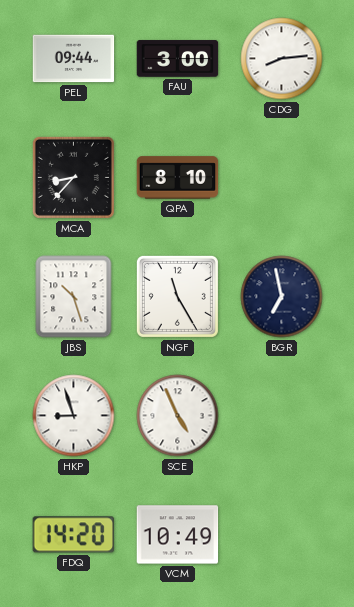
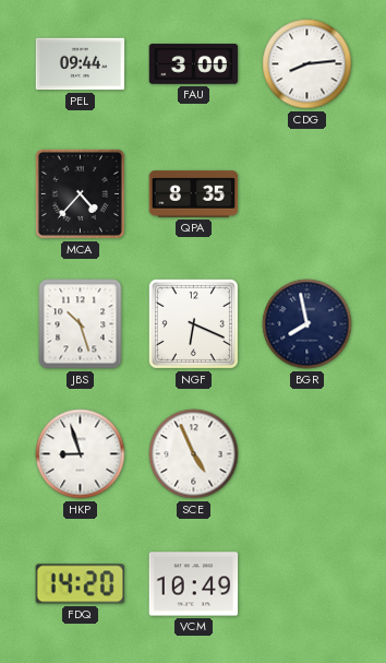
MCA: 8:37 -> 4:37
QPA: 8:10 -> 8:35
NGF: 11:25 -> 6:19
BGR: 6:58 -> 7:58
